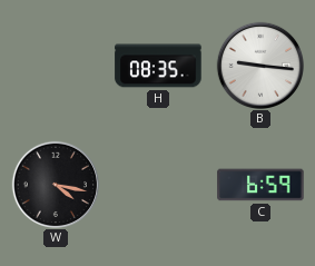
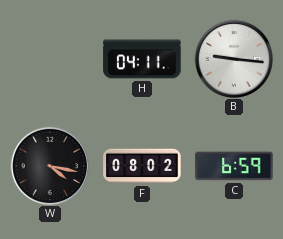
H: 08:35 -> 04:11
F: none -> 08:02
